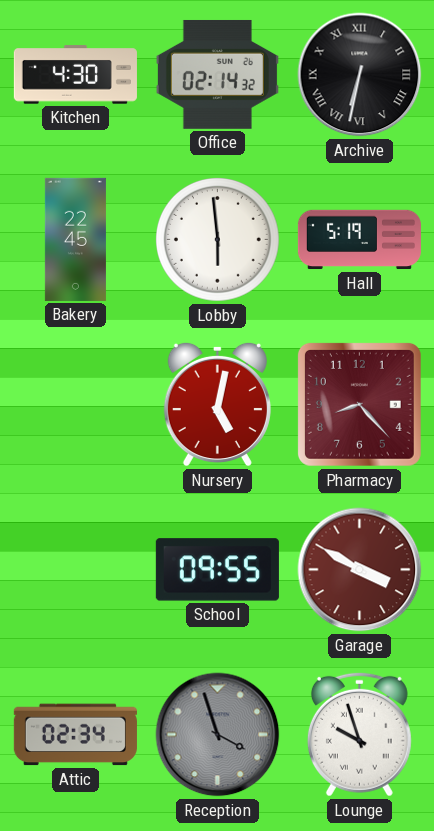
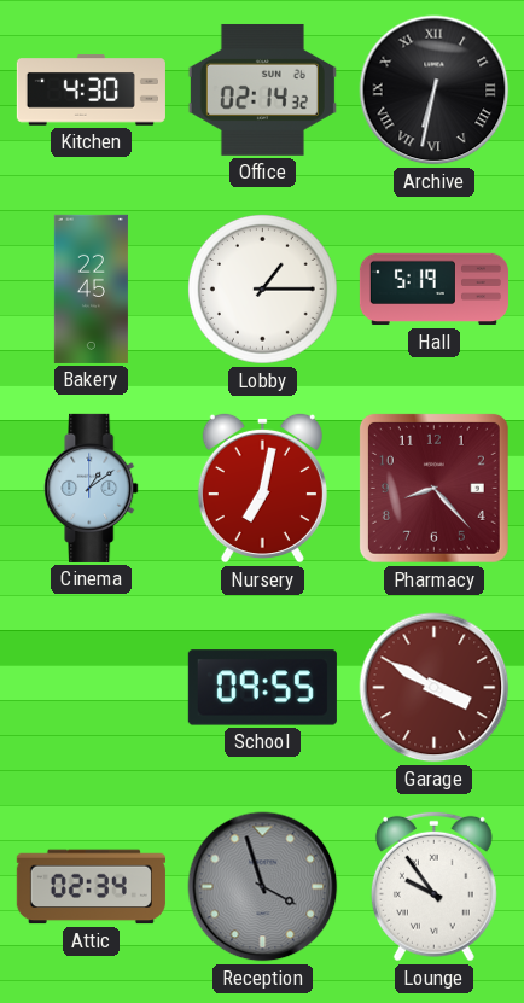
Lobby: 5:59 -> 1:15
Cinema: none -> 1:09
Nursery: 5:02 -> 7:02
Lounge: 9:57 -> 9:54
